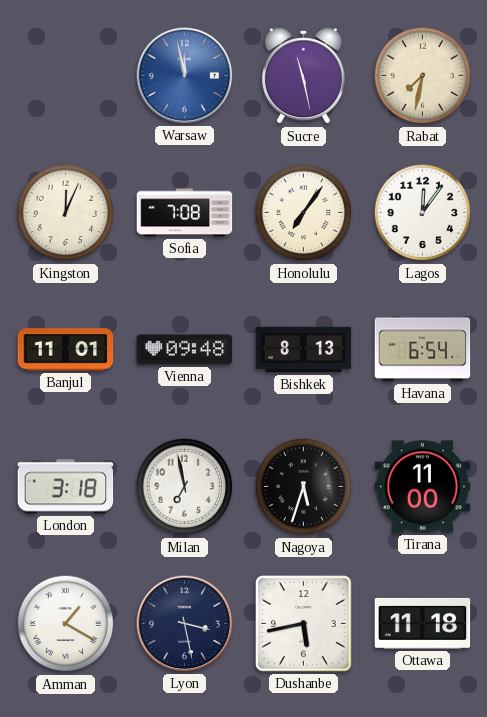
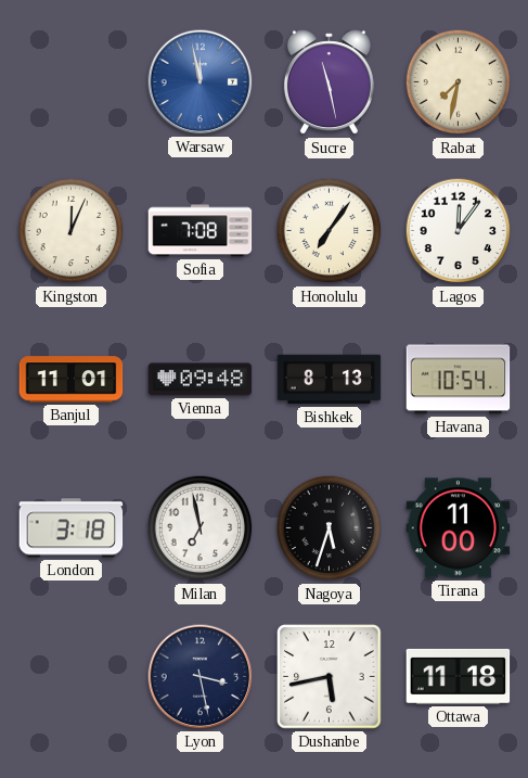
Havana: 6:54 -> 10:54
Amman: 1:20 -> none
